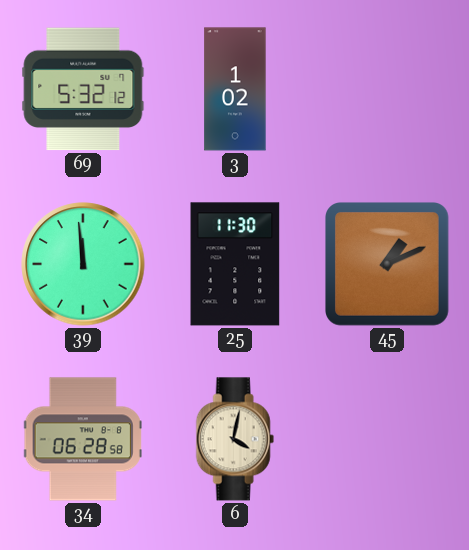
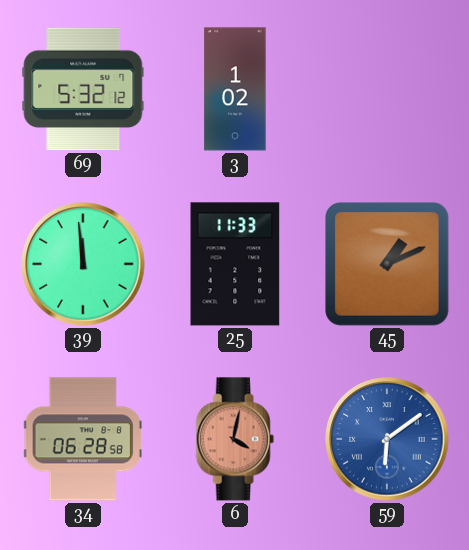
25: 11:30 -> 11:33
6 dial: cream -> salmon
59: none -> 6:09
